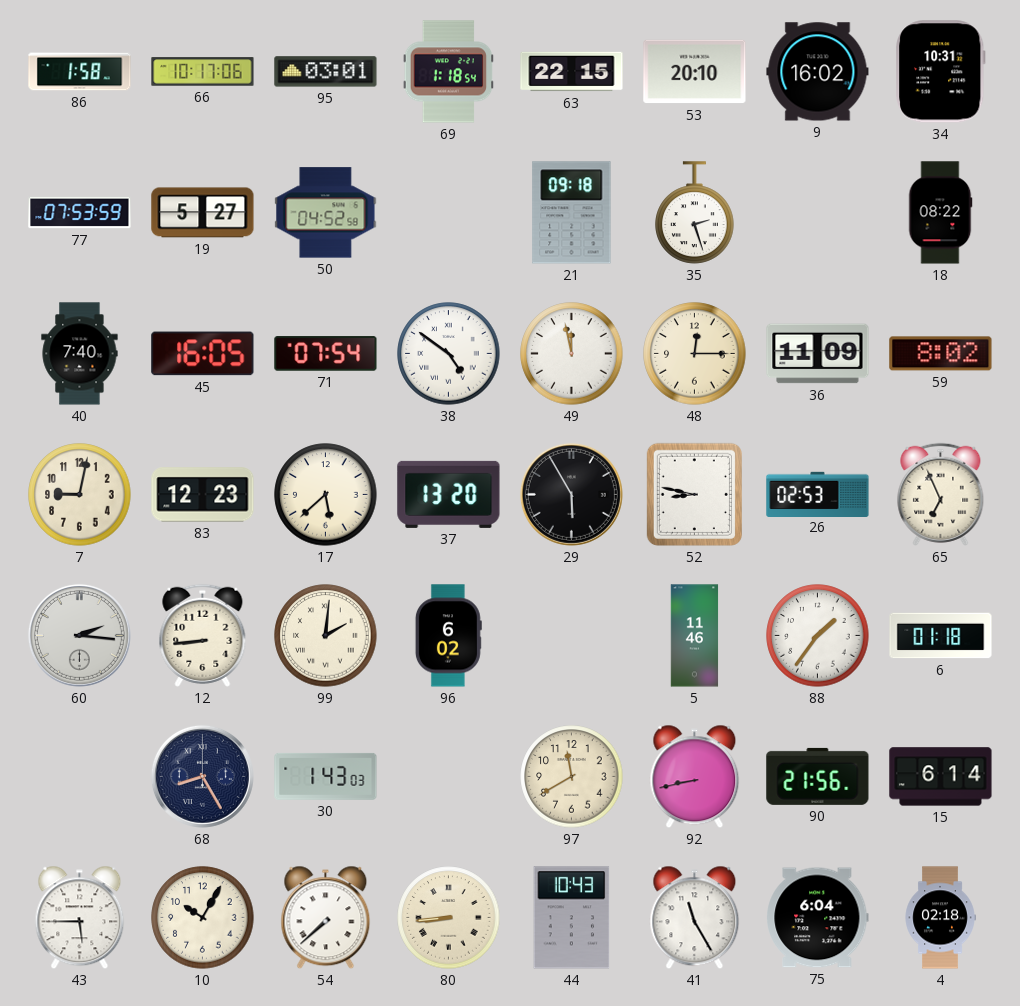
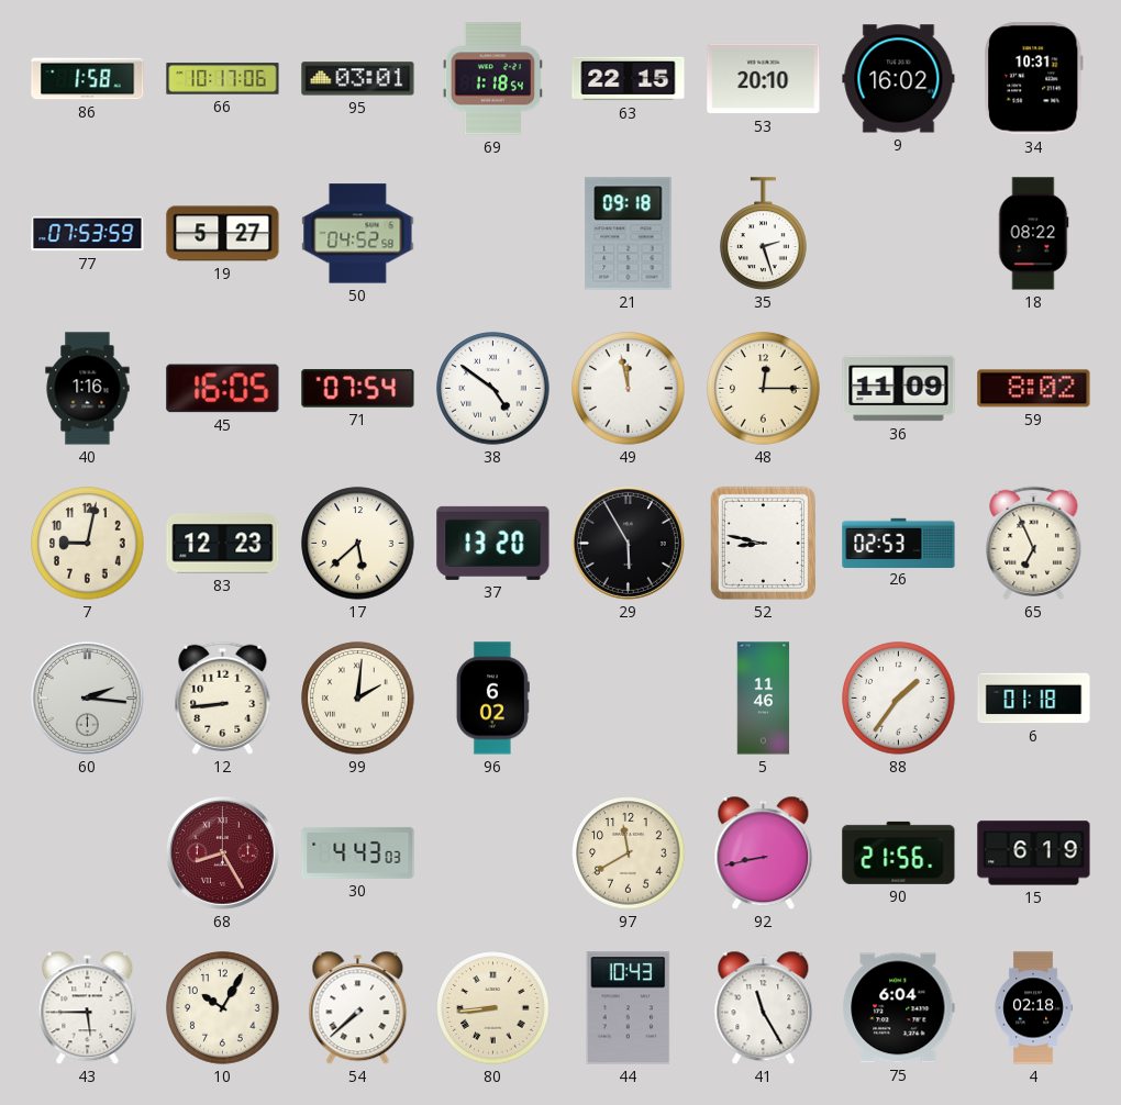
40: 7:40 -> 1:16
68 dial: navy -> burgundy
30: 1:43 -> 4:43
15: 6:14 -> 6:19
